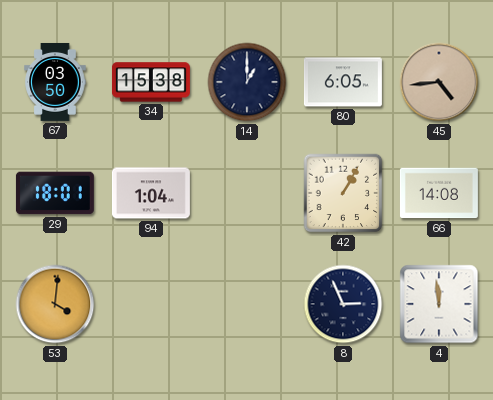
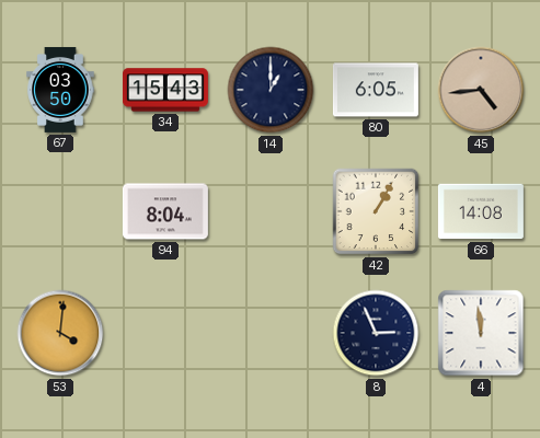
34: 15:38 -> 15:43
29: 18:01 -> none
94: 1:04 -> 8:04
